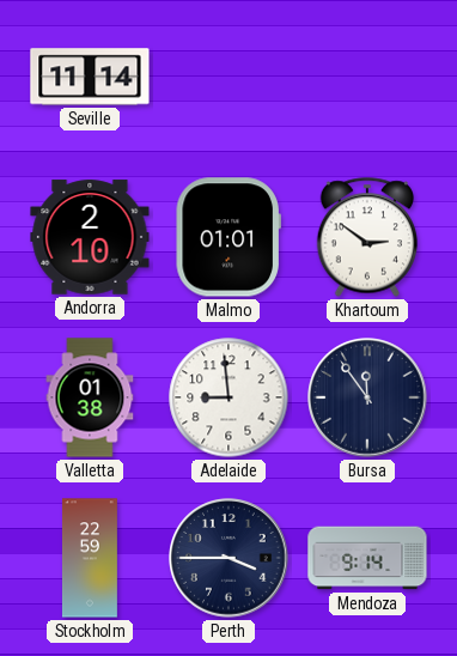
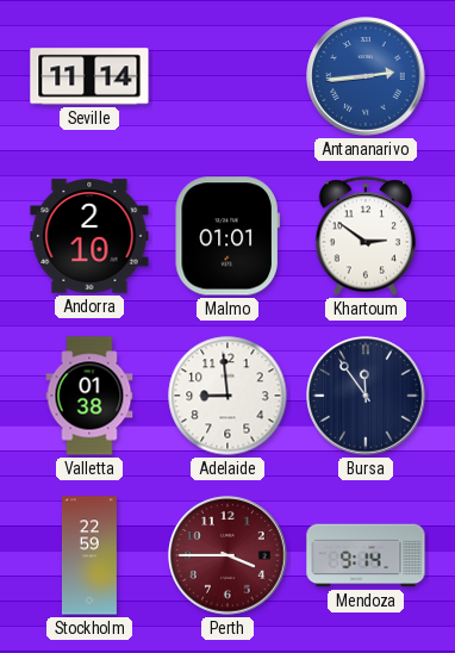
Antananarivo: none -> 2:44
Perth dial: navy -> burgundy
